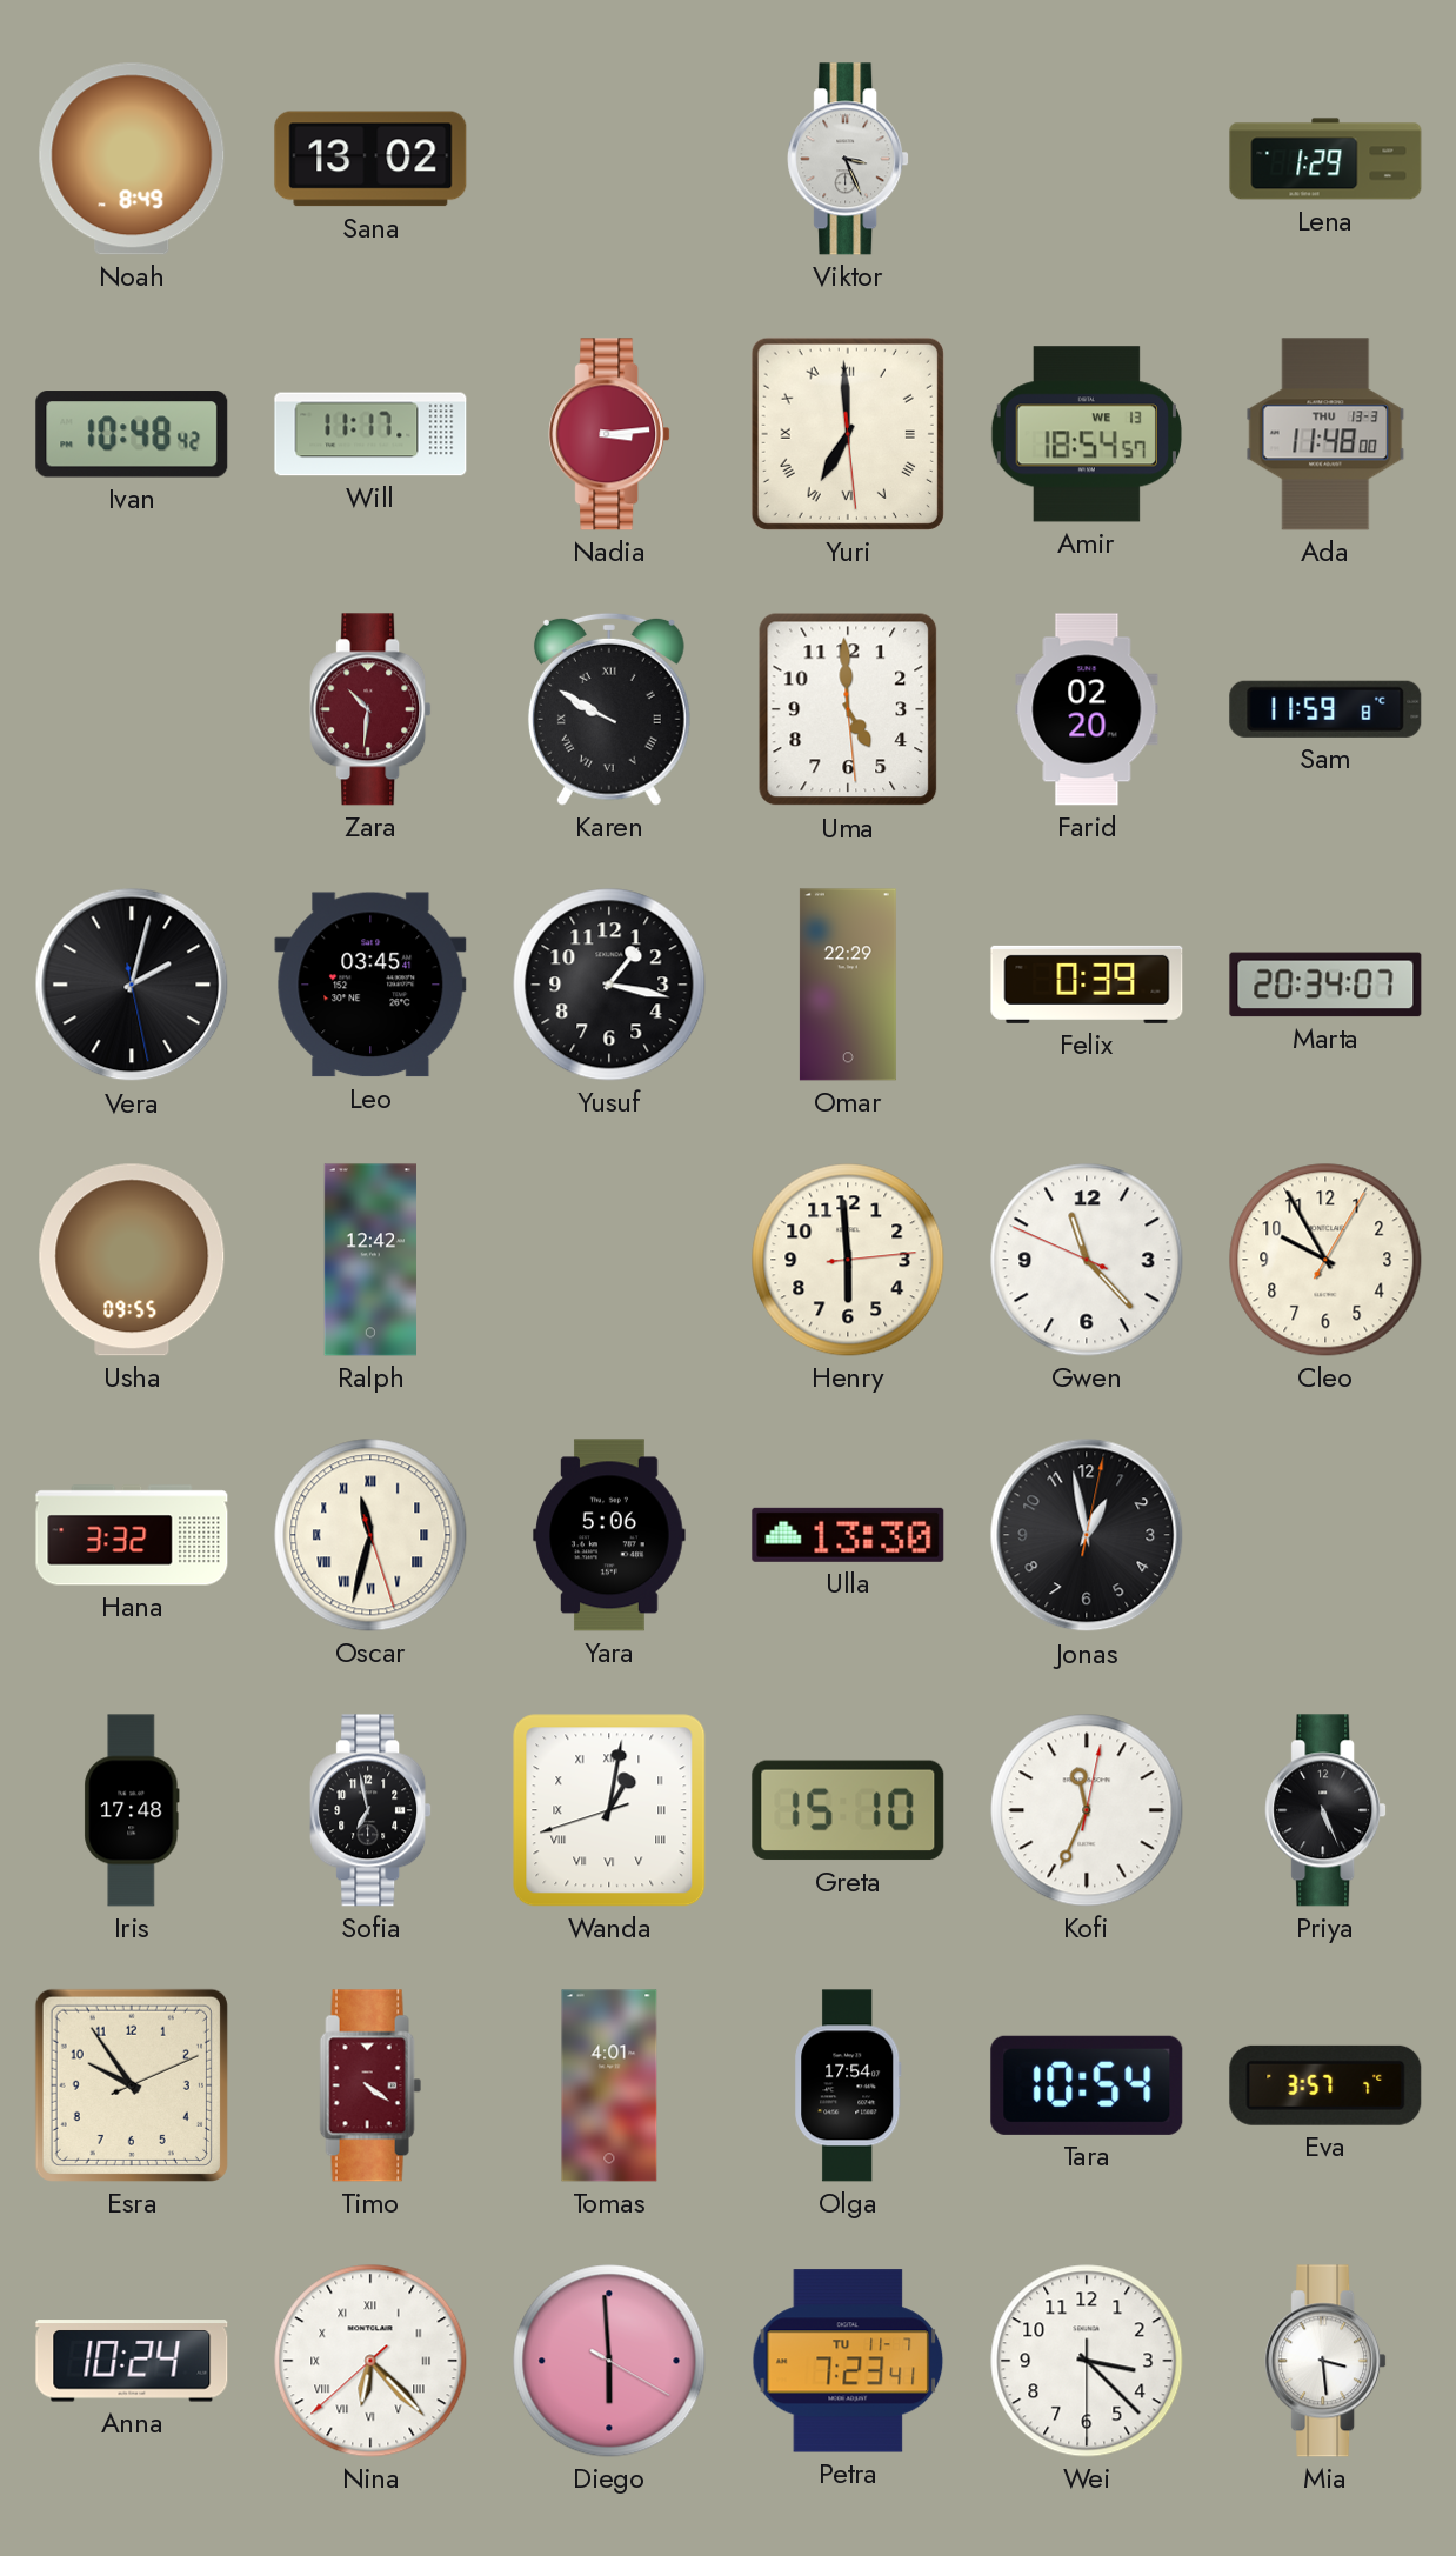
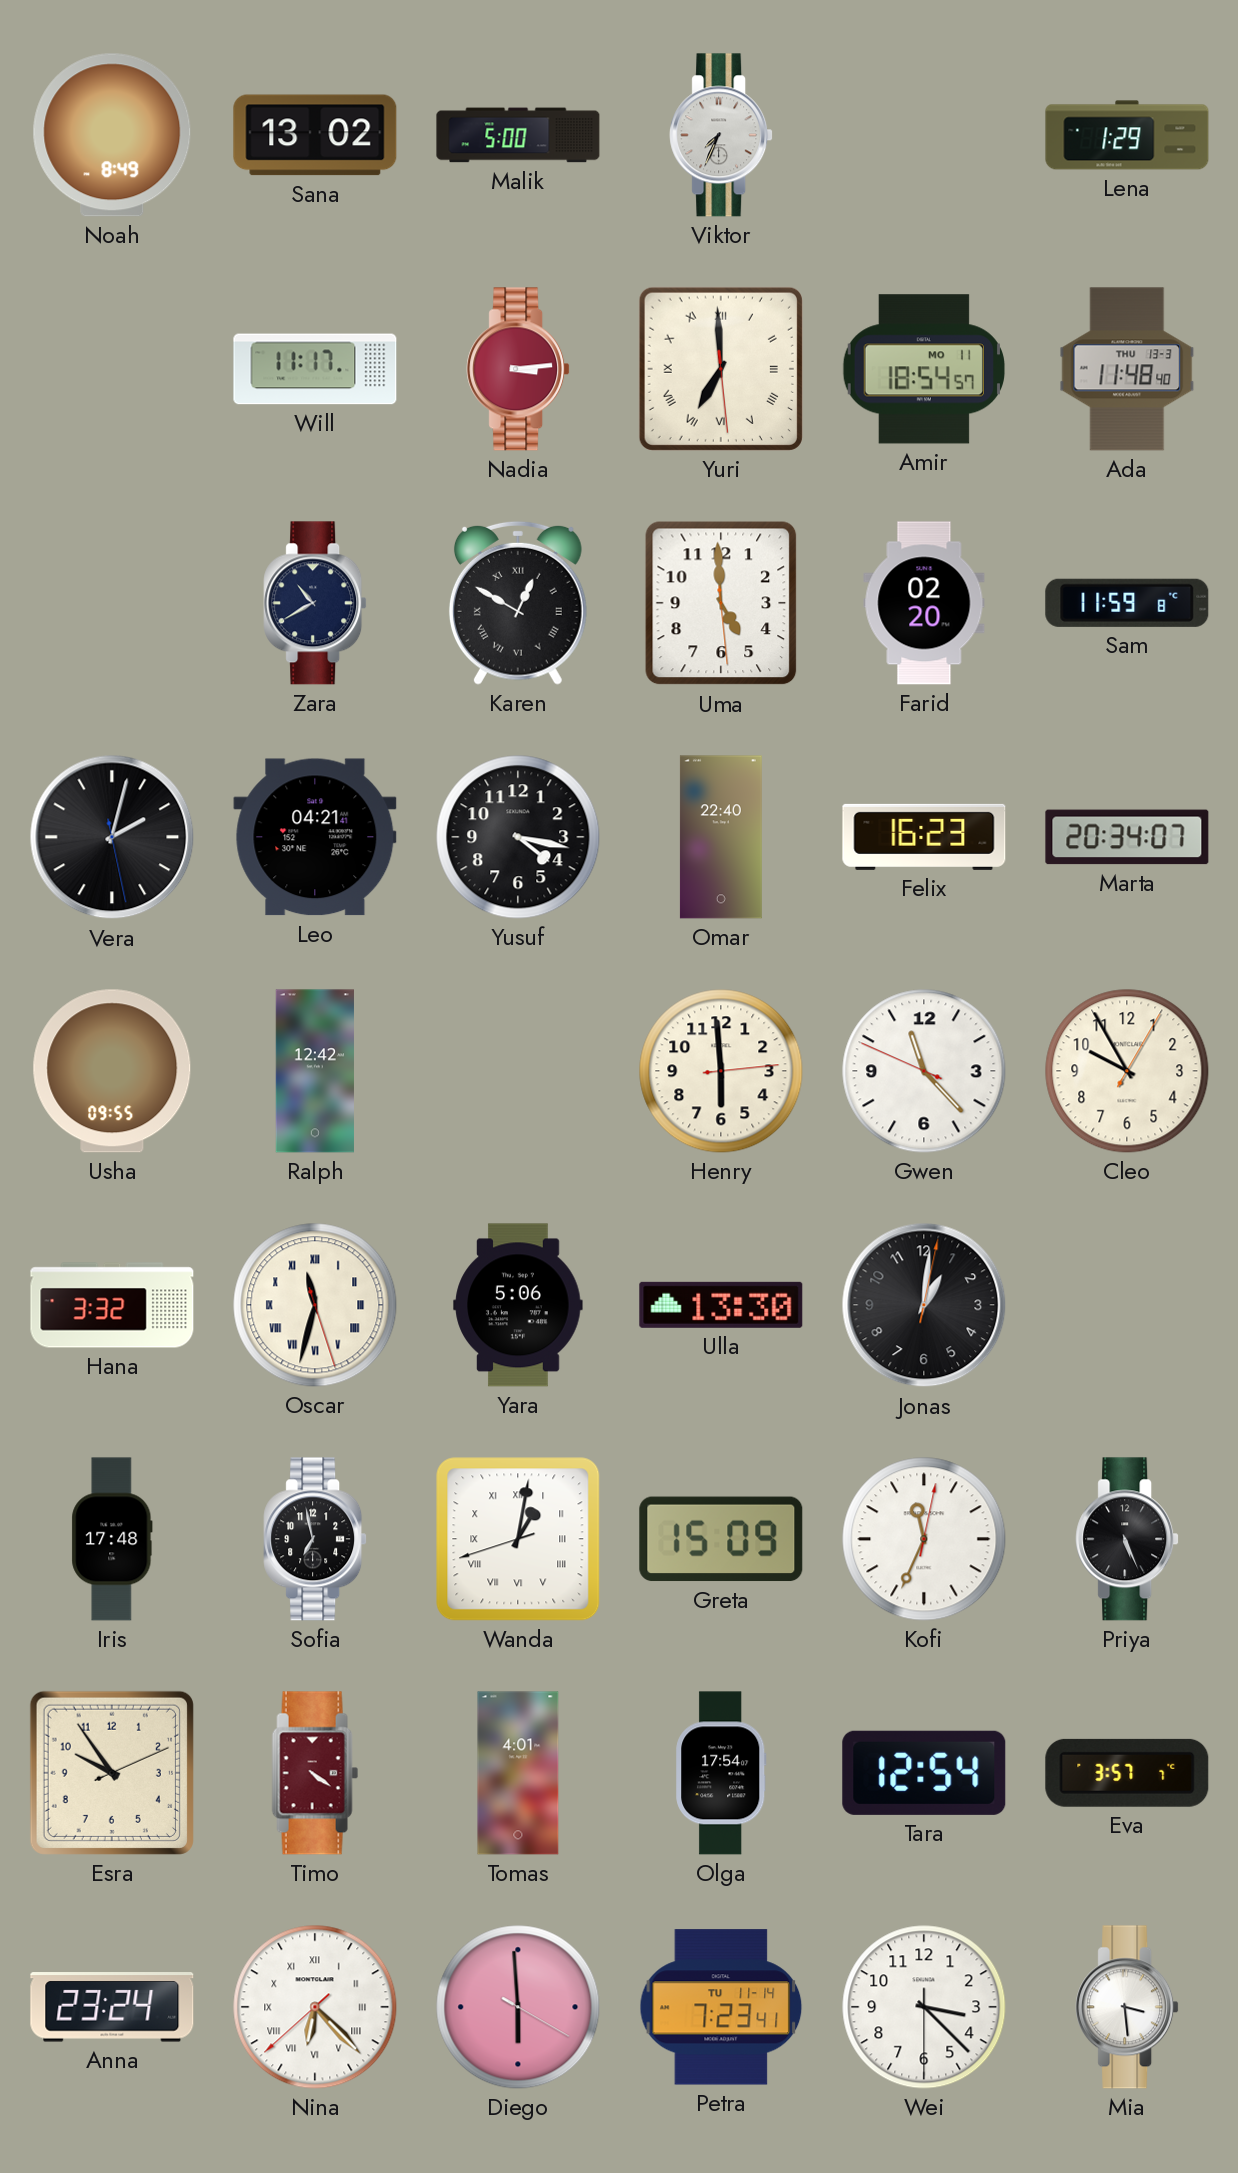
Malik: none -> 5:00
Viktor: 3:26 -> 7:34
Ivan: 10:48 -> none
Amir date: WE 13 -> MO 11
Ada: 11:48:00 -> 11:48:40
Zara: 10:31 -> 10:40
Zara dial: burgundy -> navy
Karen: 9:50 -> 12:50
Leo: 03:45 -> 04:21
Yusuf: 1:17 -> 4:17
Omar: 22:29 -> 22:40
Felix: 0:39 -> 16:23
Jonas: 12:58 -> 1:01
Greta: 15:10 -> 15:09
Tara: 10:54 -> 12:54
Anna: 10:24 -> 23:24
Petra date: TU 11-7 -> TU 11-14
